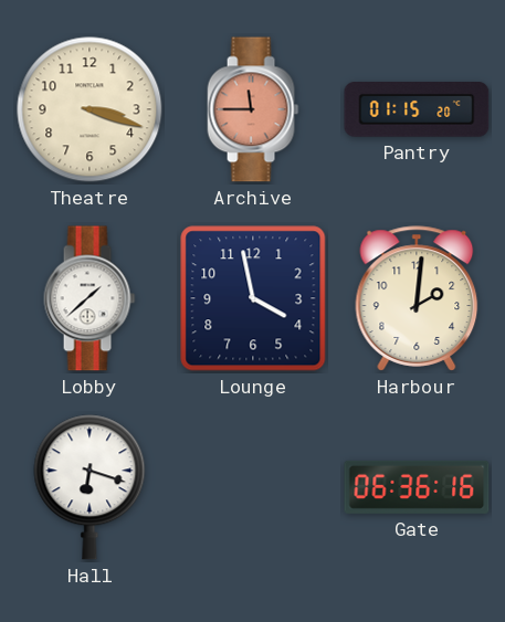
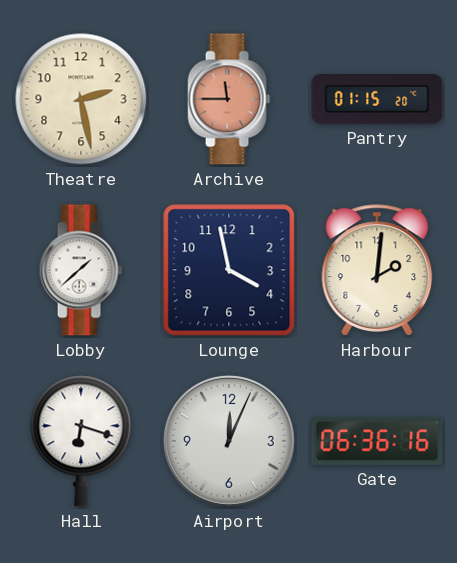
Theatre: 3:18 -> 2:28
Airport: none -> 12:04
